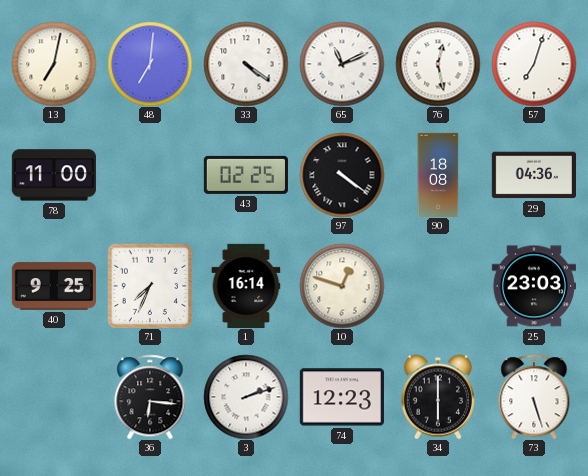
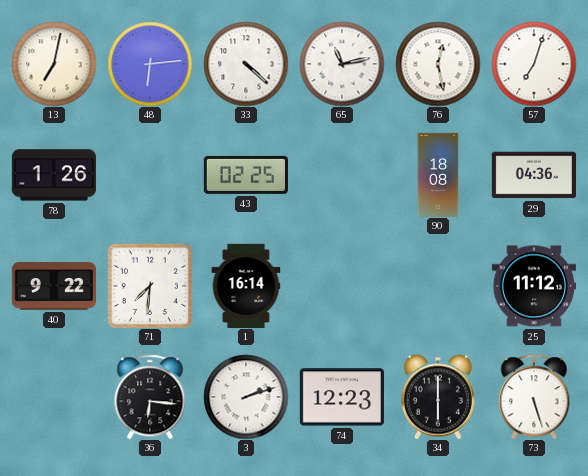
48: 7:01 -> 6:14
33: 4:21 -> 4:22
65: 11:11 -> 11:13
78: 11:00 -> 1:26
97: 4:21 -> none
40: 9:25 -> 9:22
71: 7:34 -> 7:31
10: 12:48 -> none
25: 23:03 -> 11:12
